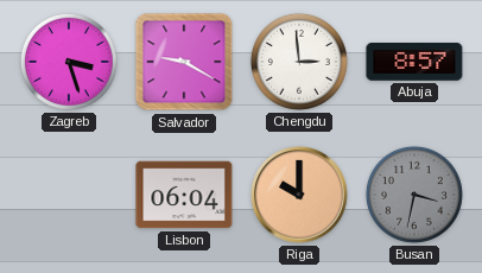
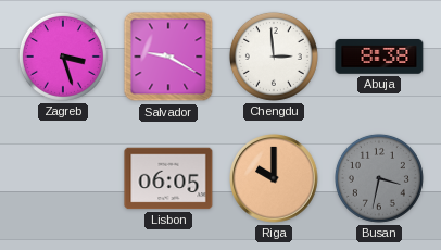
Abuja: 8:57 -> 8:38
Lisbon: 06:04 -> 06:05
